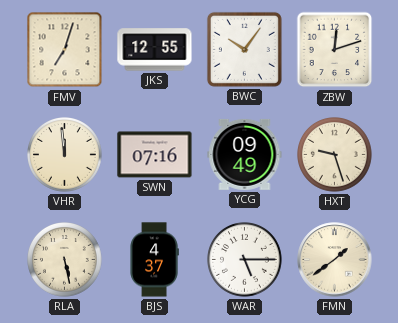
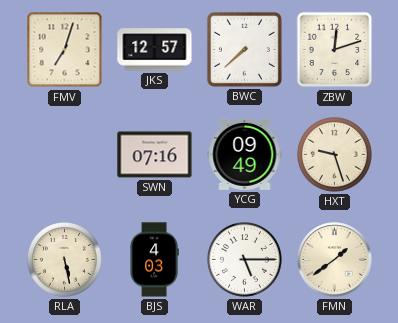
JKS: 12:55 -> 12:57
BWC: 10:06 -> 7:38
VHR: 11:59 -> none
BJS: 4:37 -> 4:03
